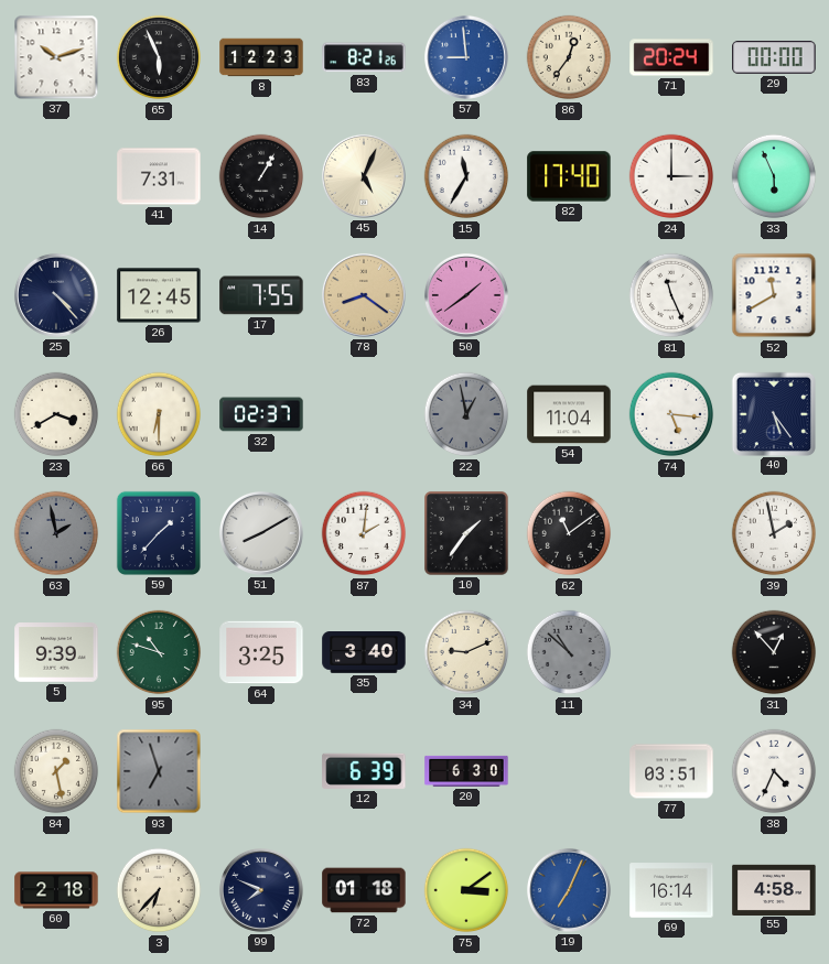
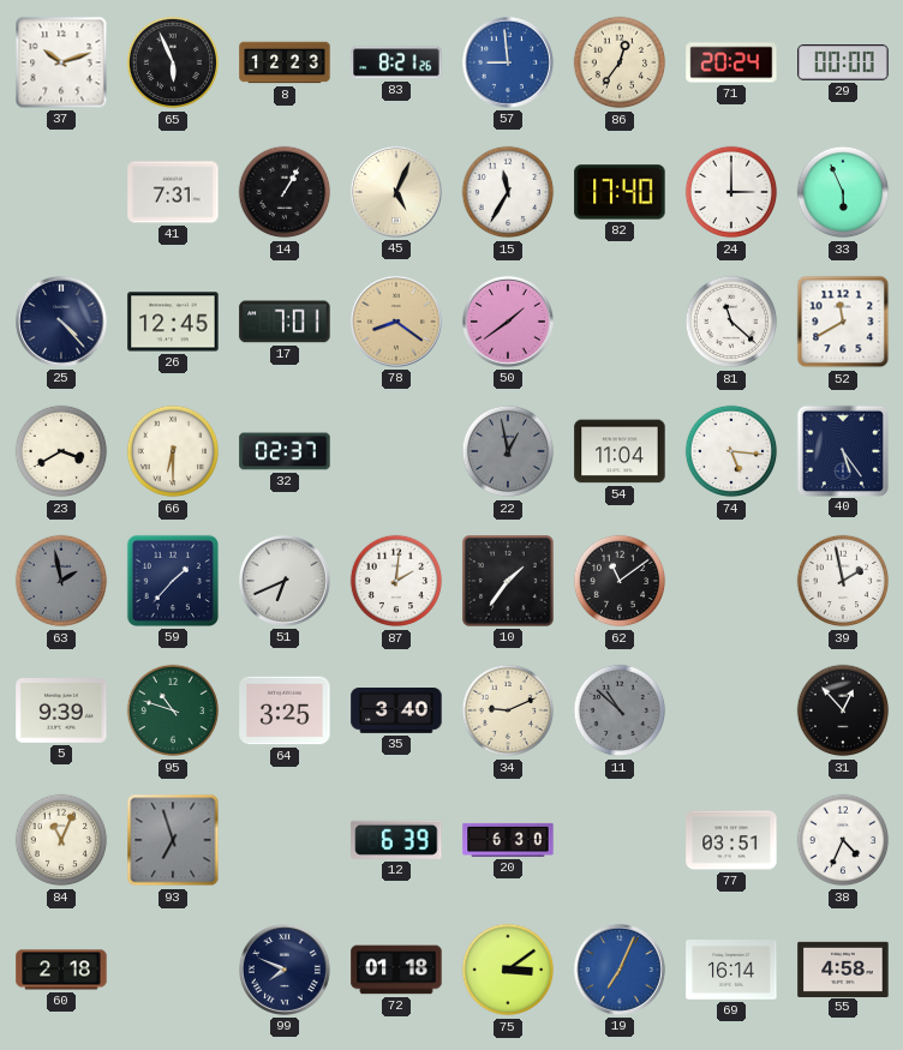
17: 7:55 -> 7:01
81: 11:26 -> 11:22
51: 8:10 -> 6:41
84: 1:28 -> 11:04
3: 6:37 -> none
